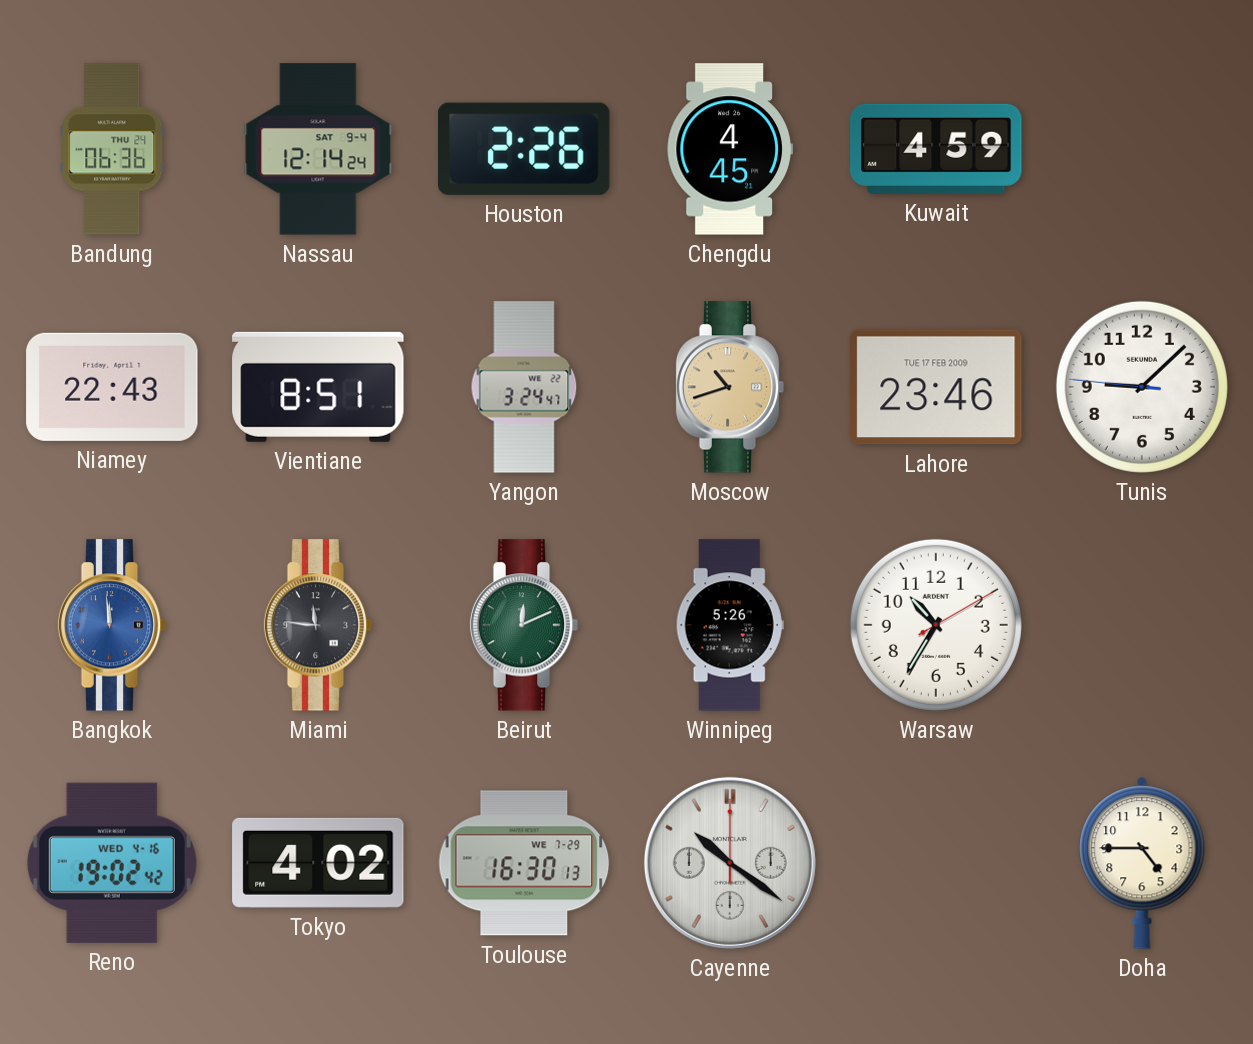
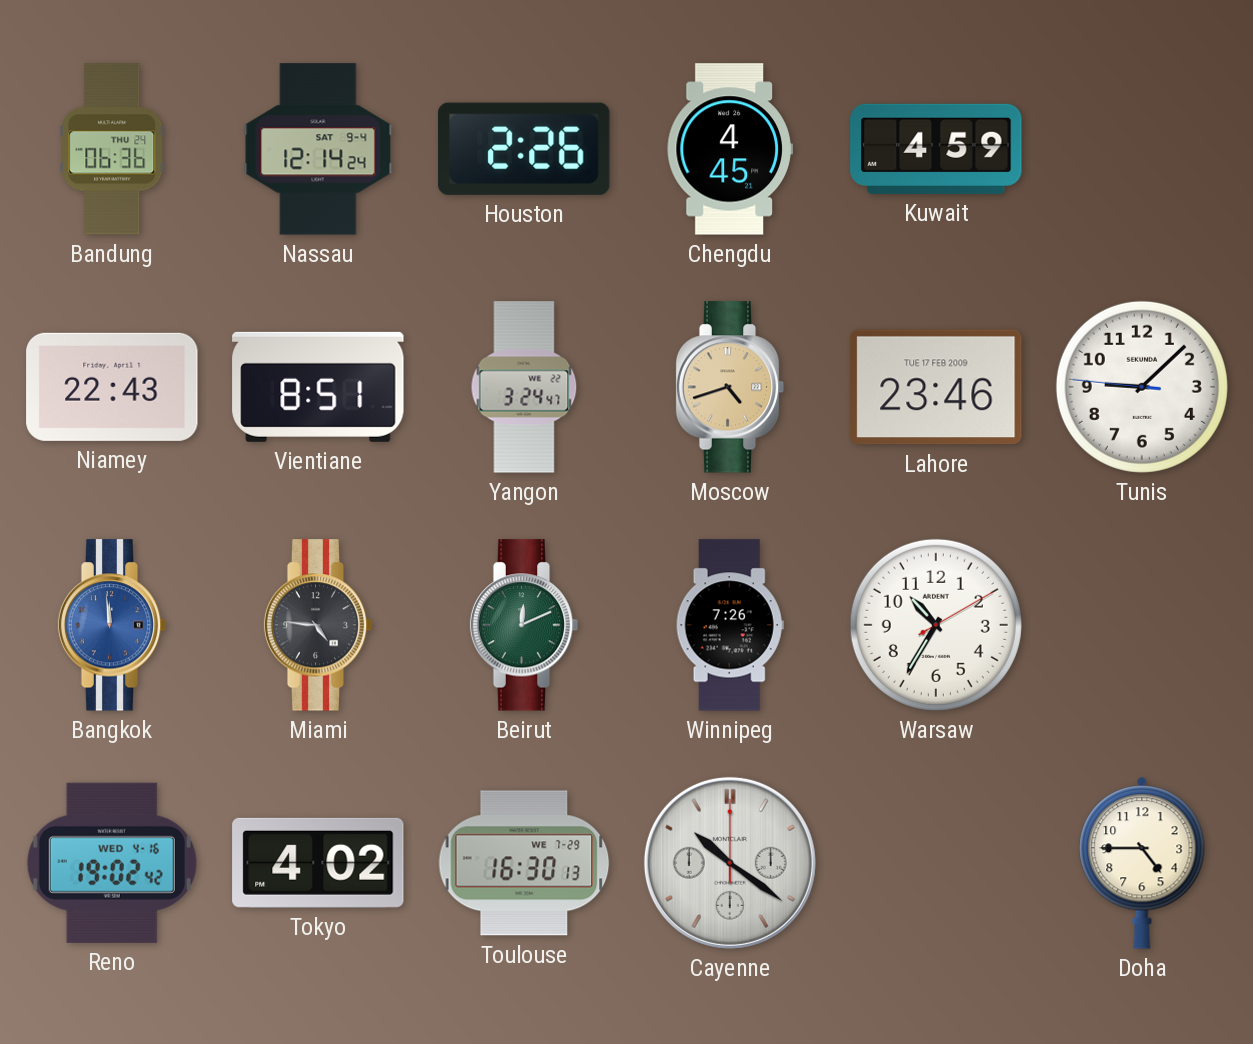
Moscow: 10:42 -> 4:42
Miami: 11:46 -> 4:46
Winnipeg: 5:26 -> 7:26
